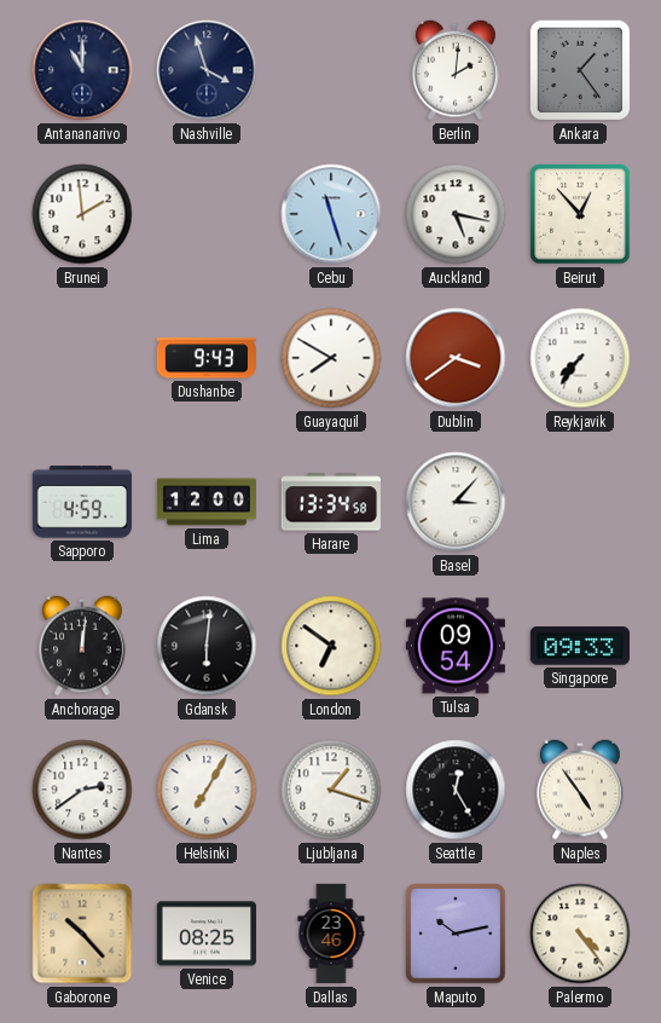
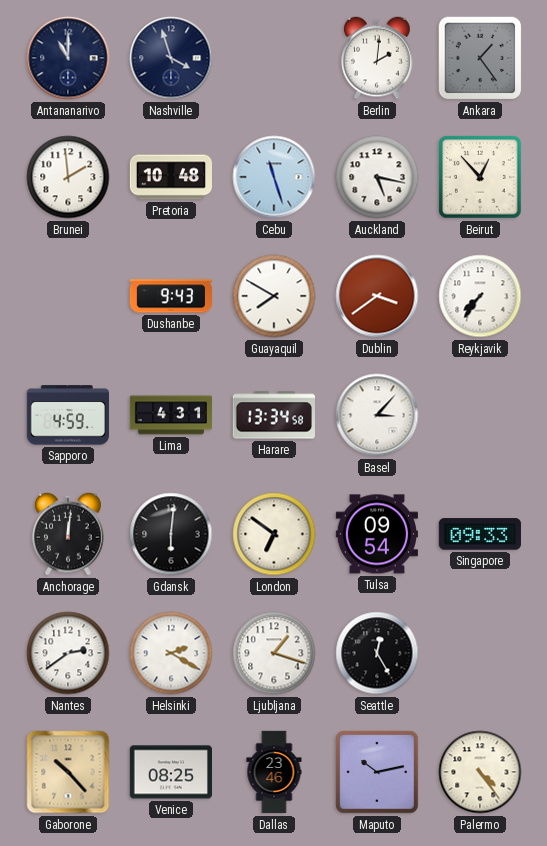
Pretoria: none -> 10:48
Lima: 12:00 -> 4:31
Helsinki: 7:05 -> 2:20
Naples: 4:54 -> none
